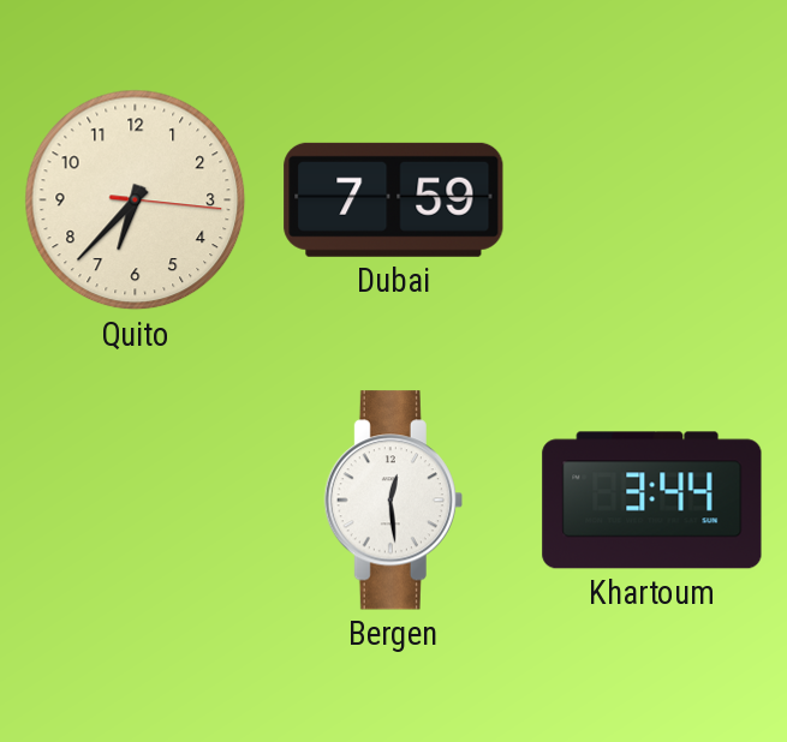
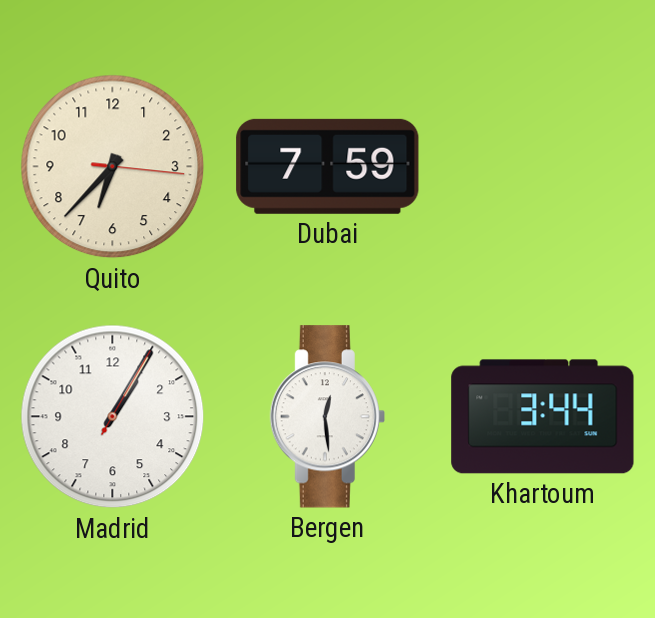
Madrid: none -> 1:05
